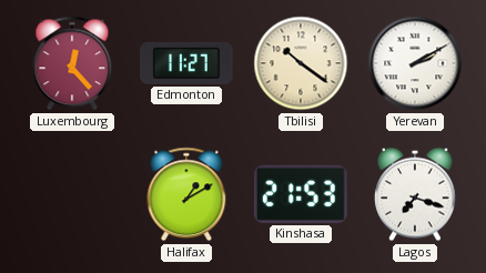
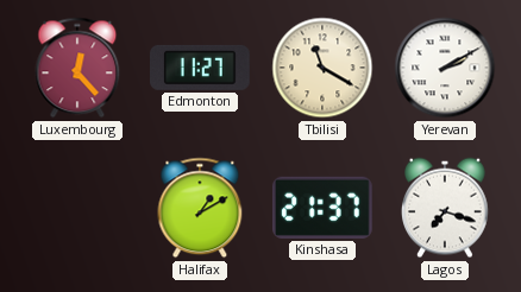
Tbilisi: 10:21 -> 11:20
Kinshasa: 21:53 -> 21:37
